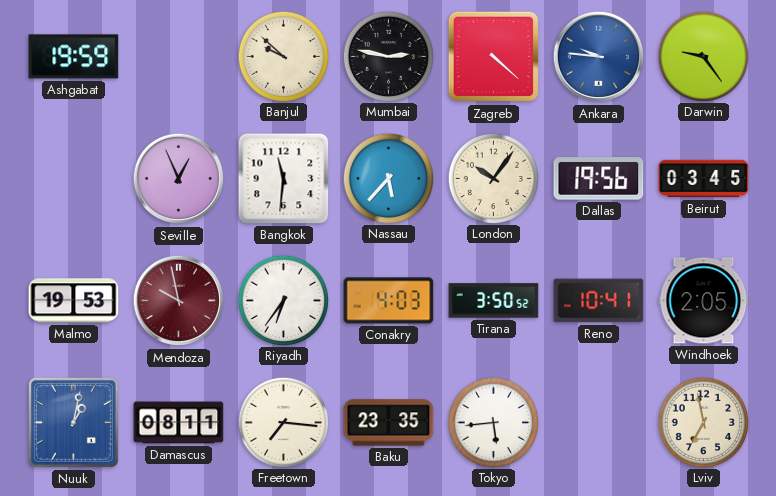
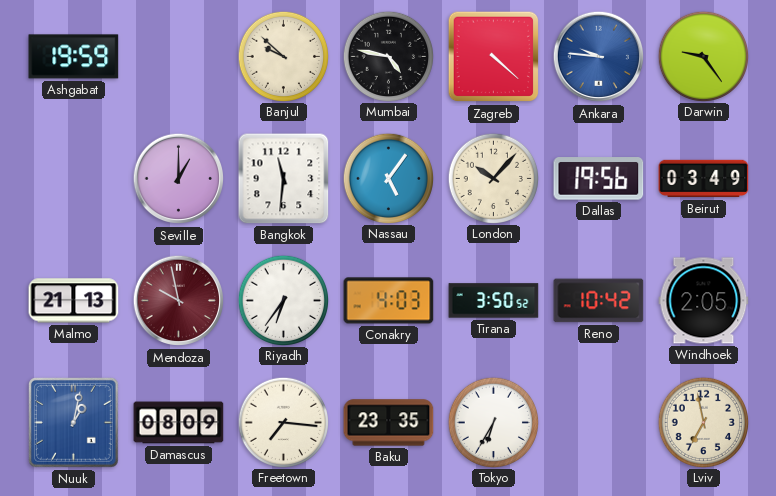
Mumbai: 2:47 -> 4:47
Seville: 12:56 -> 1:00
Nassau: 5:37 -> 5:06
London: 10:06 -> 10:07
Beirut: 03:45 -> 03:49
Malmo: 19:53 -> 21:13
Reno: 10:41 -> 10:42
Damascus: 08:11 -> 08:09
Tokyo: 5:44 -> 6:35
